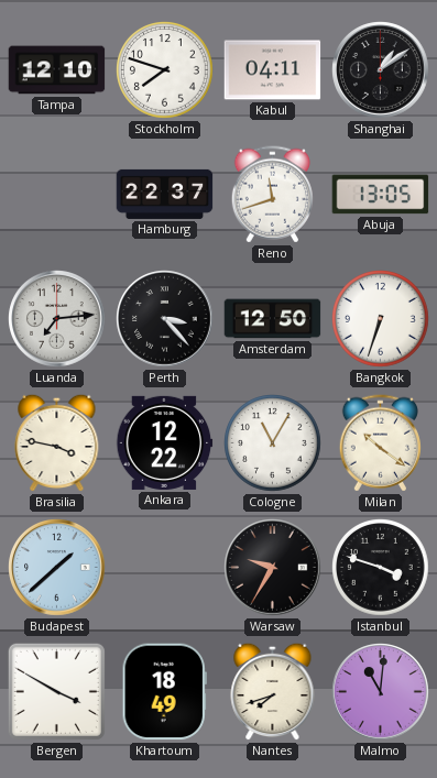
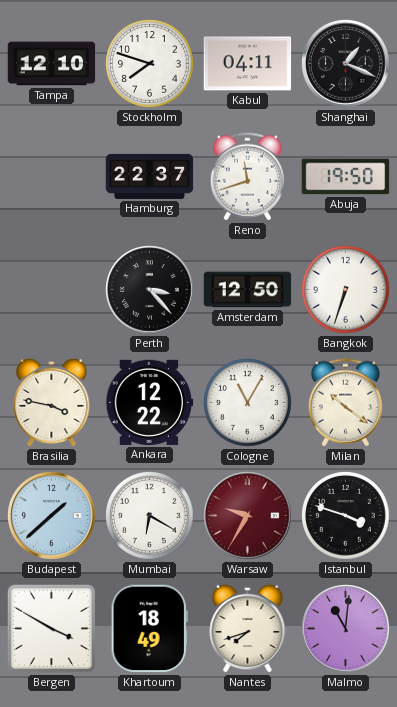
Shanghai: 1:09 -> 1:19
Abuja: 13:05 -> 19:50
Luanda: 7:14 -> none
Mumbai: none -> 6:20
Warsaw dial: black -> burgundy
